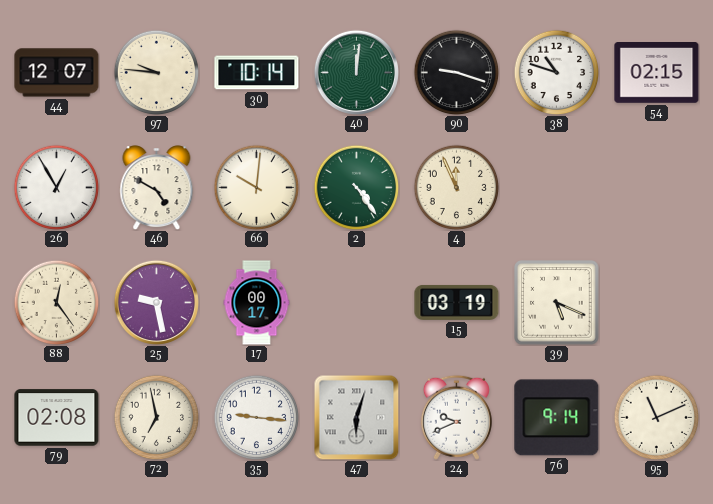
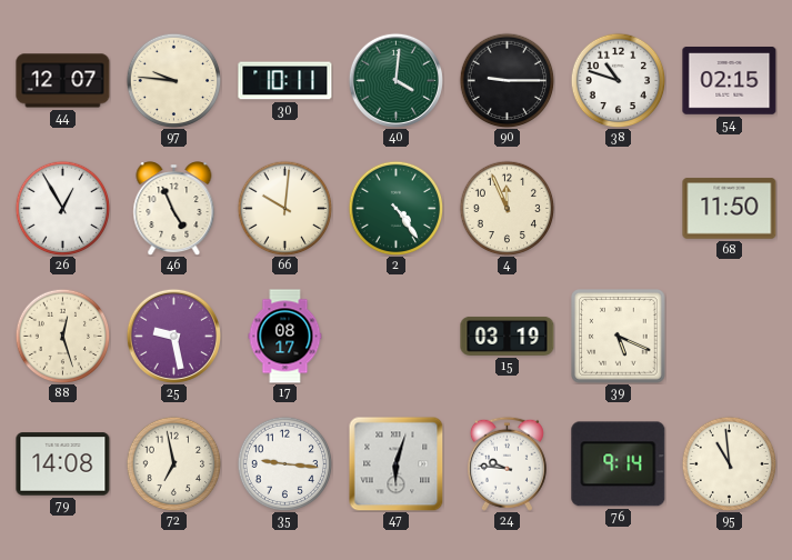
30: 10:14 -> 10:11
40: 12:01 -> 4:01
90: 9:18 -> 9:15
46: 4:50 -> 4:56
68: none -> 11:50
88: 12:24 -> 12:27
17: 00:17 -> 08:17
79: 02:08 -> 14:08
24: 9:41 -> 9:46
95: 11:11 -> 10:59
